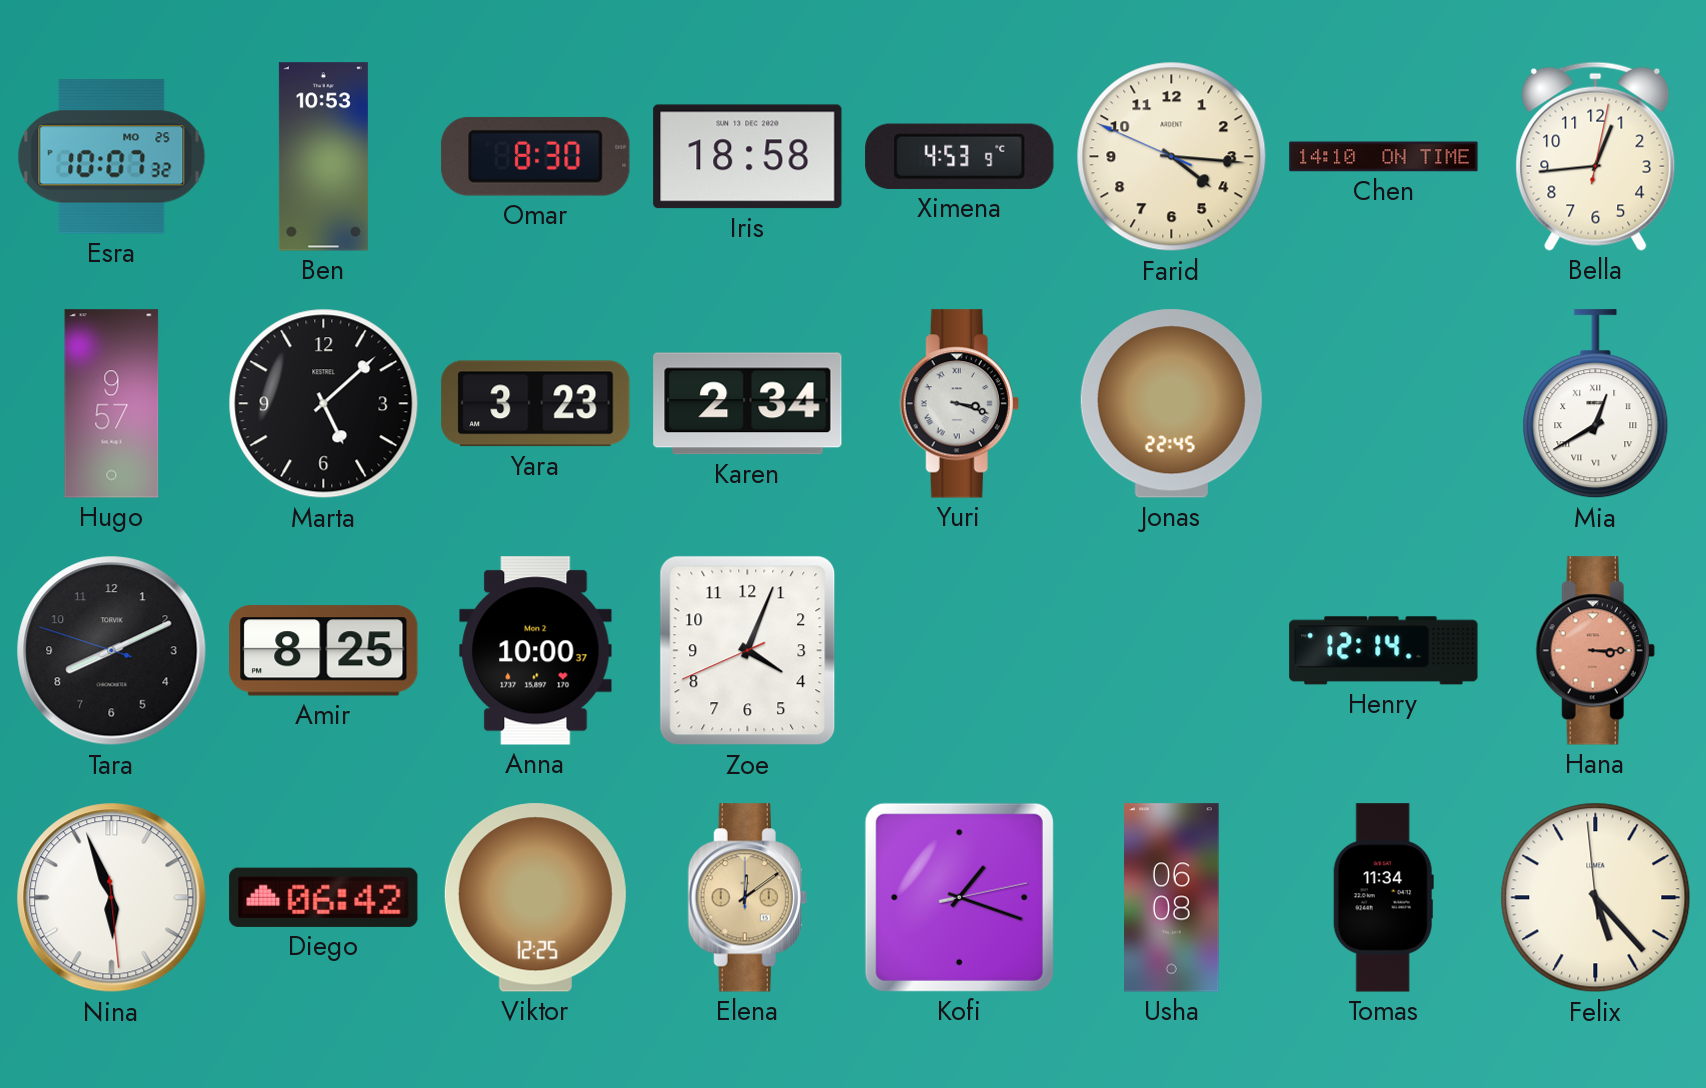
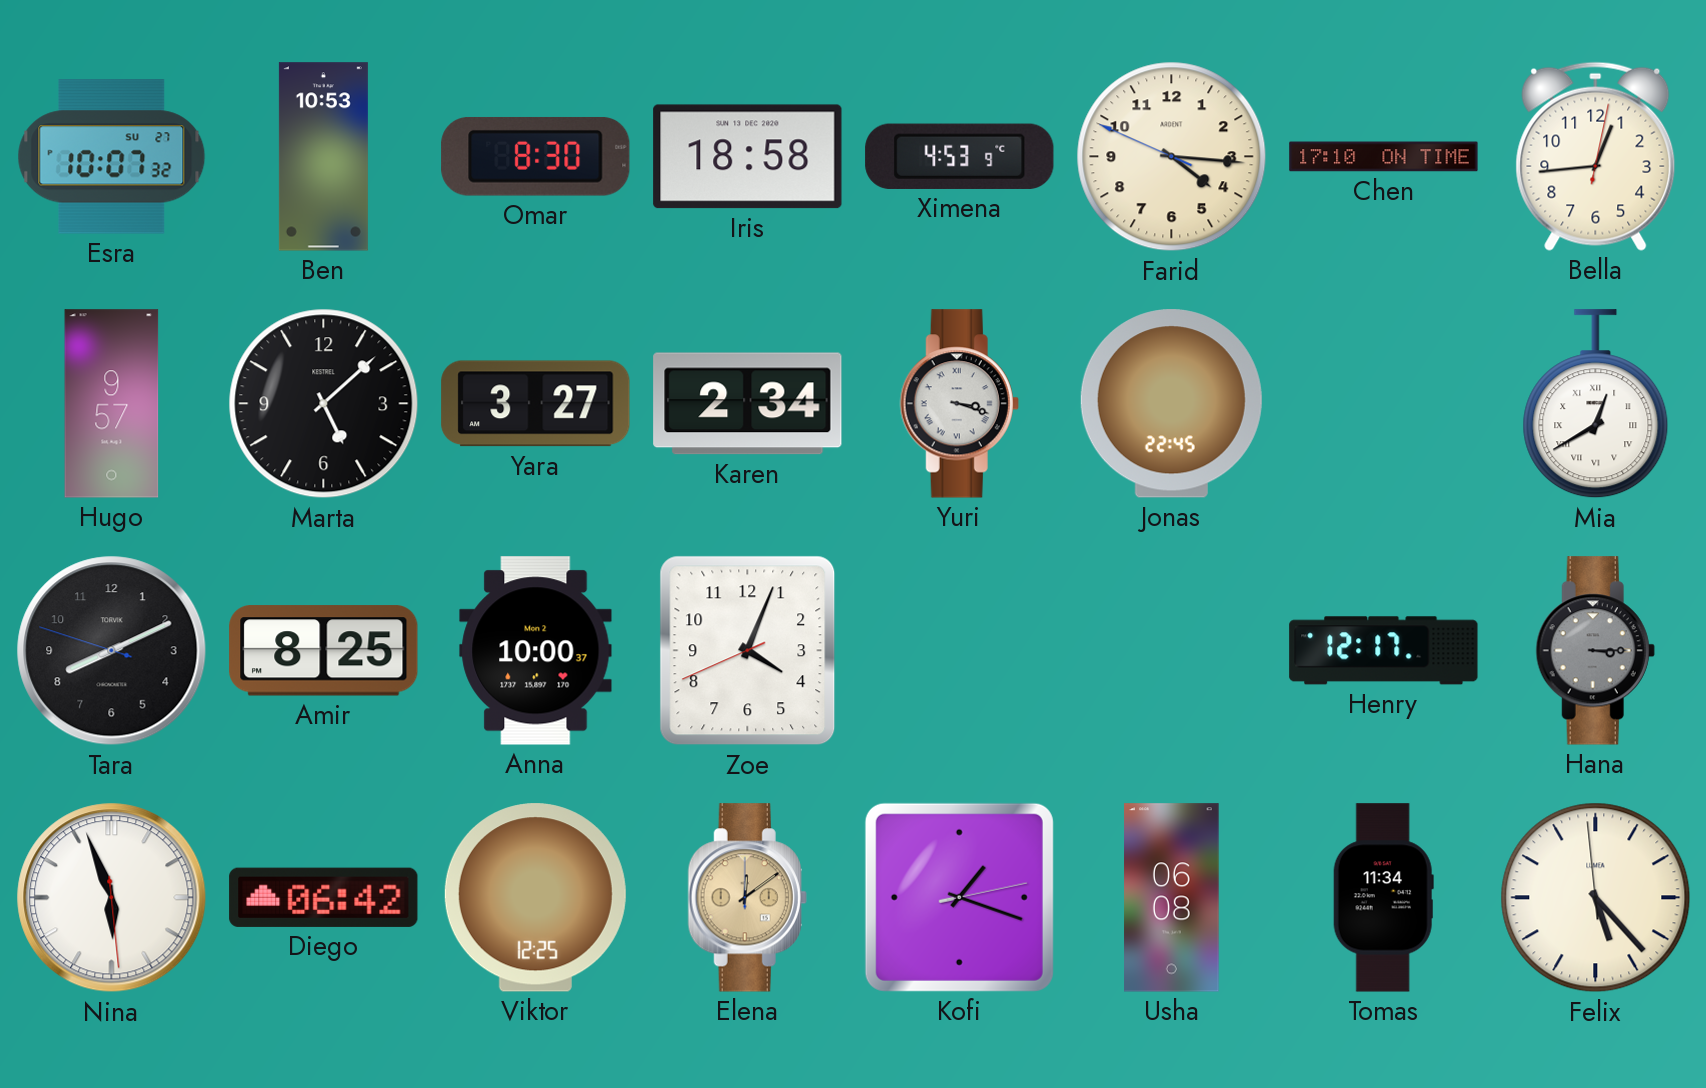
Esra date: MO 25 -> SU 27
Chen: 14:10 -> 17:10
Yara: 3:23 -> 3:27
Henry: 12:14 -> 12:17
Hana dial: salmon -> grey
